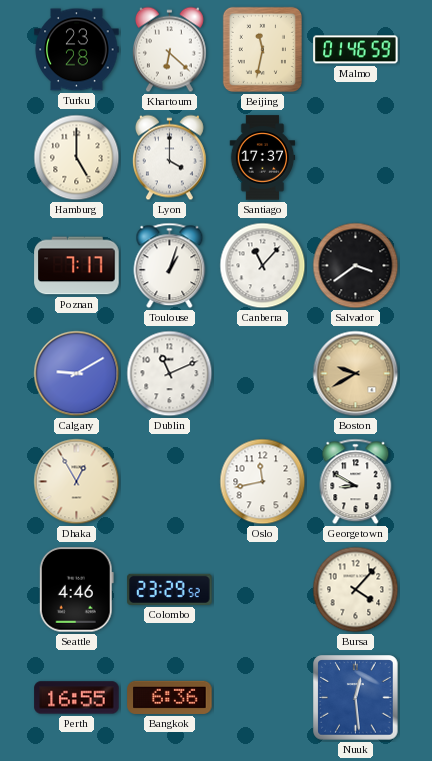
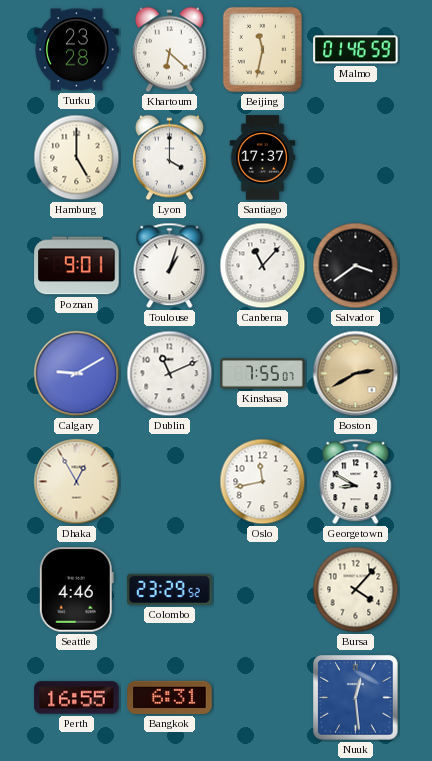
Poznan: 7:17 -> 9:01
Kinshasa: none -> 7:55
Boston: 9:40 -> 2:40
Bangkok: 6:36 -> 6:31
